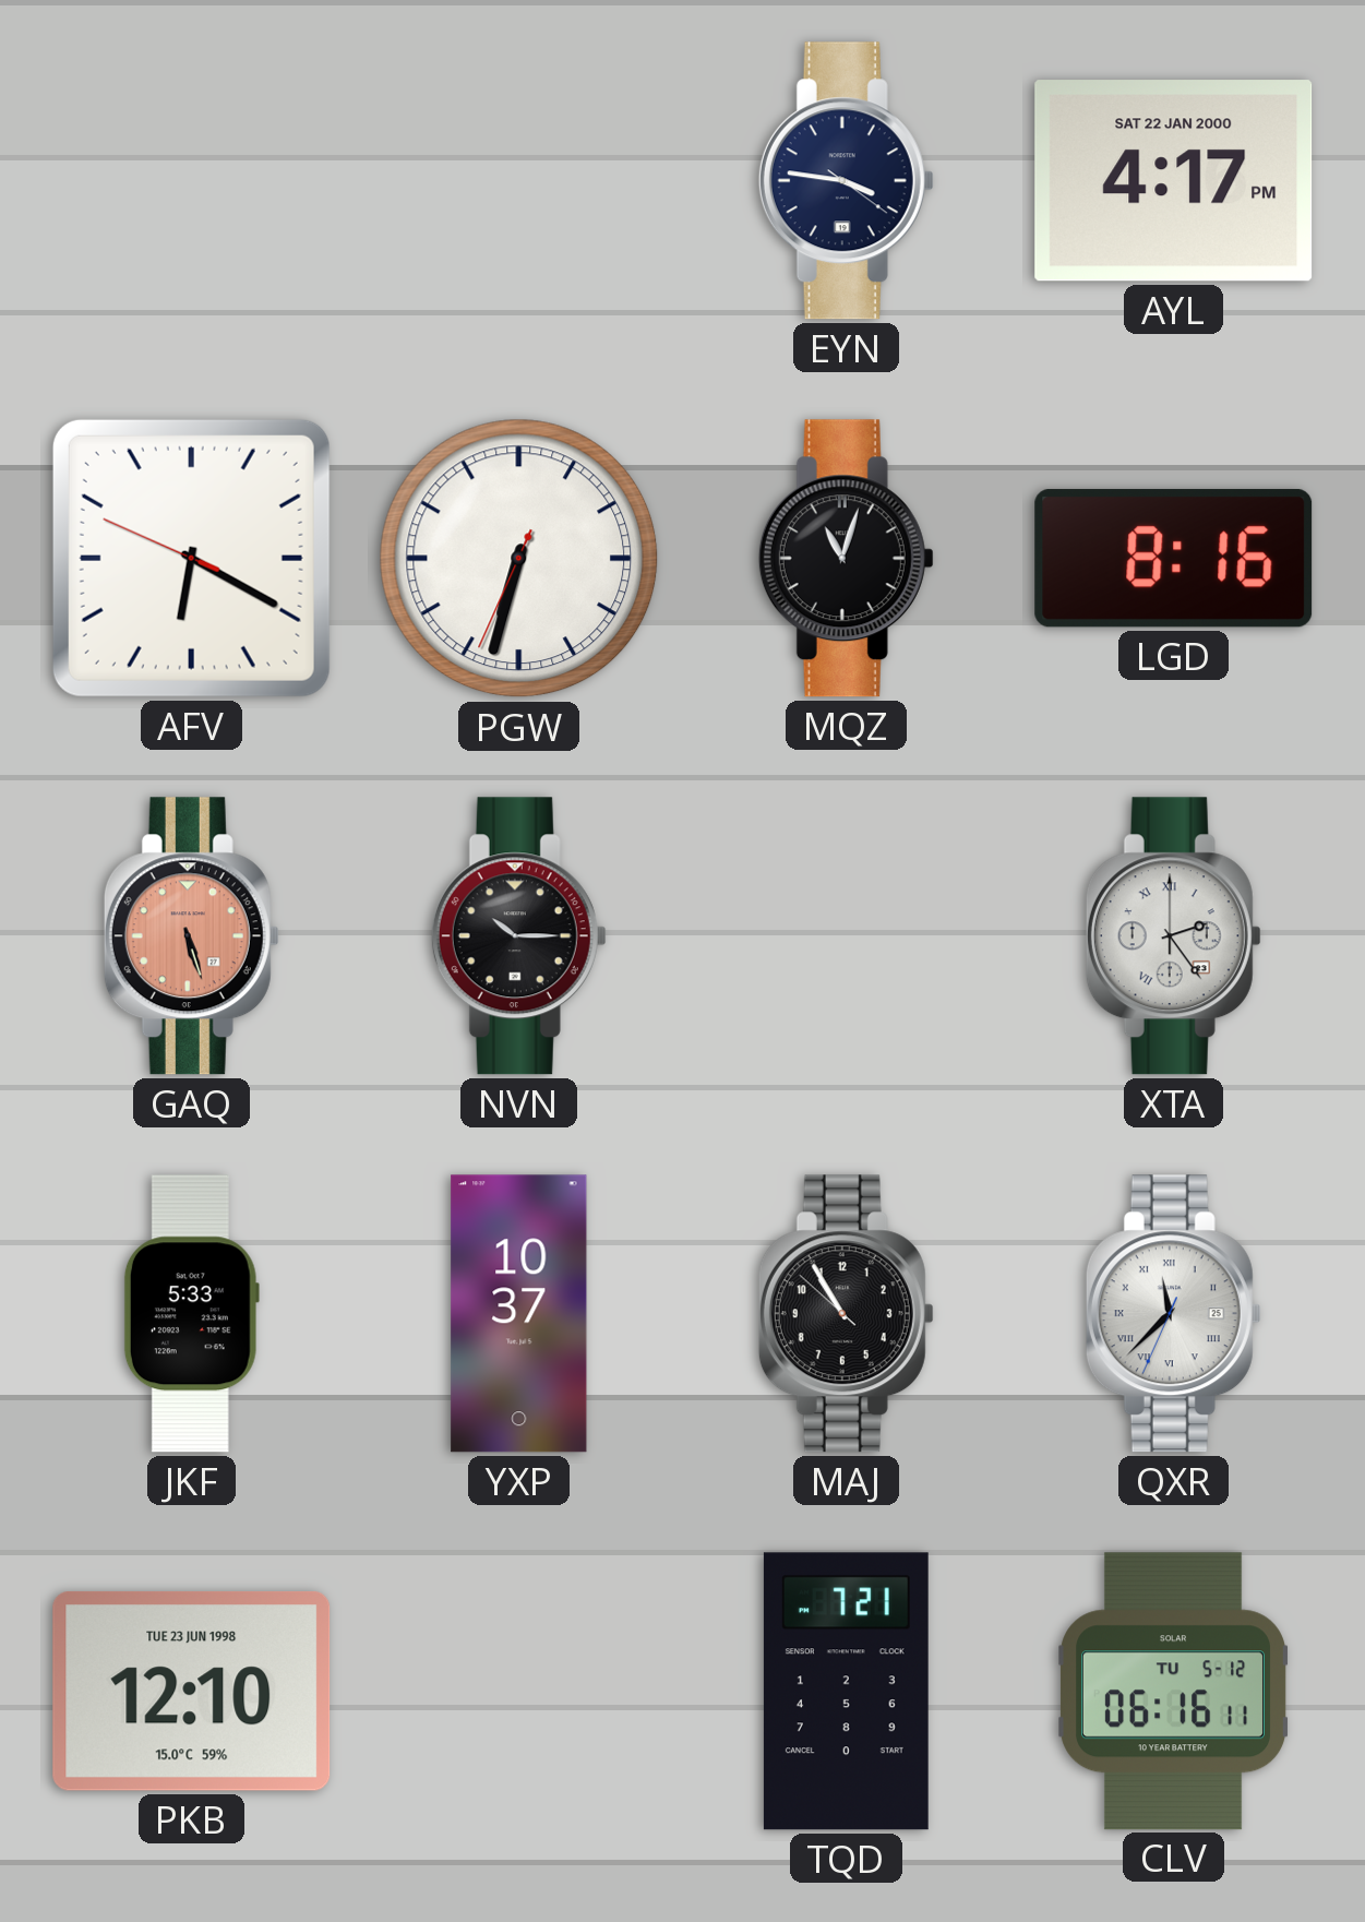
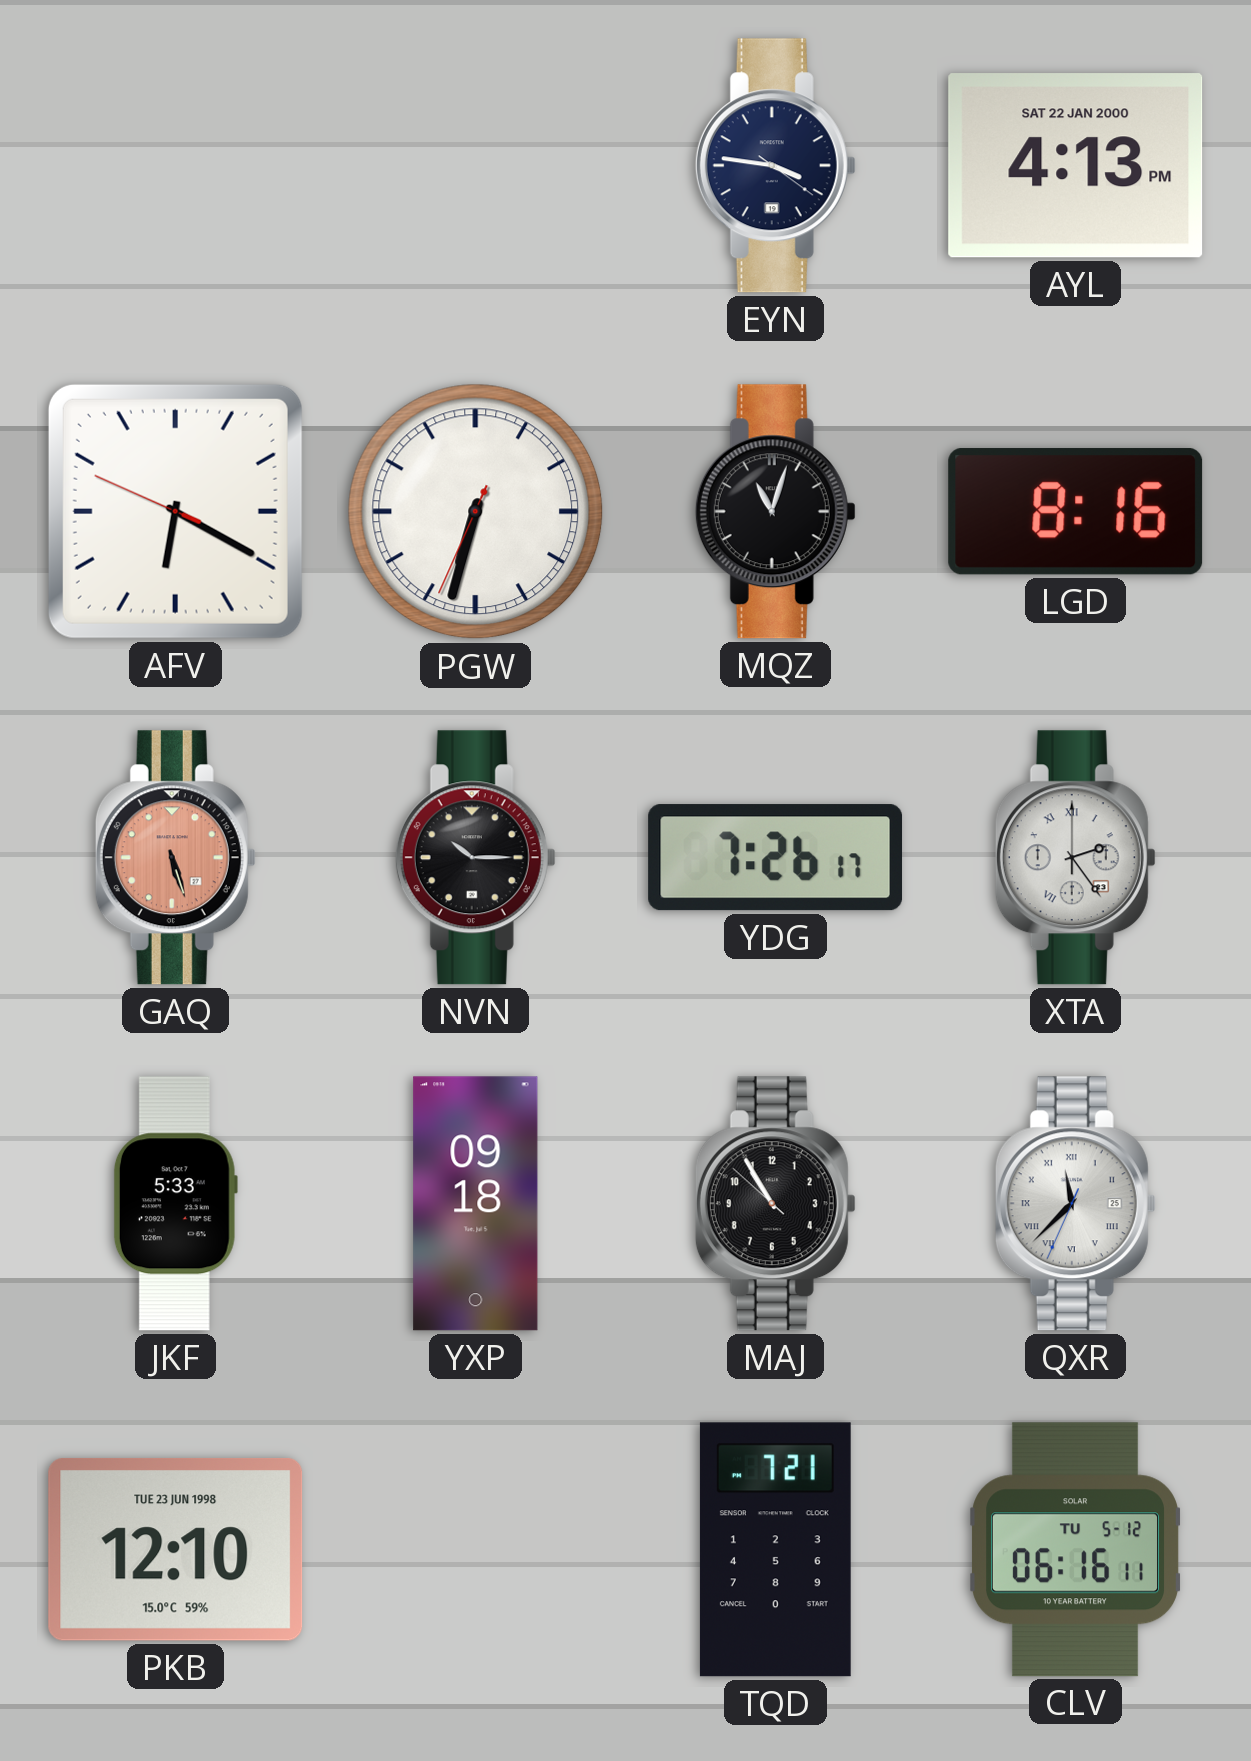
AYL: 4:17 -> 4:13
YDG: none -> 7:26
YXP: 10:37 -> 09:18
